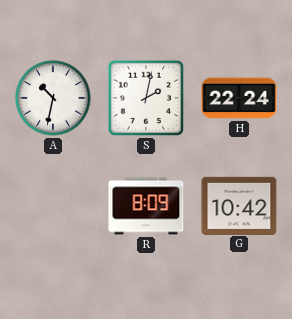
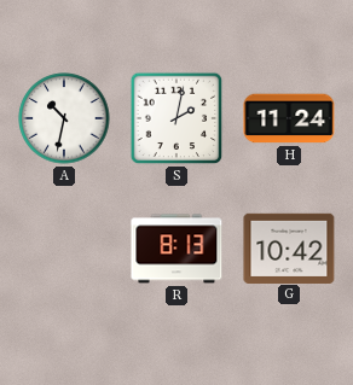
H: 22:24 -> 11:24
R: 8:09 -> 8:13
